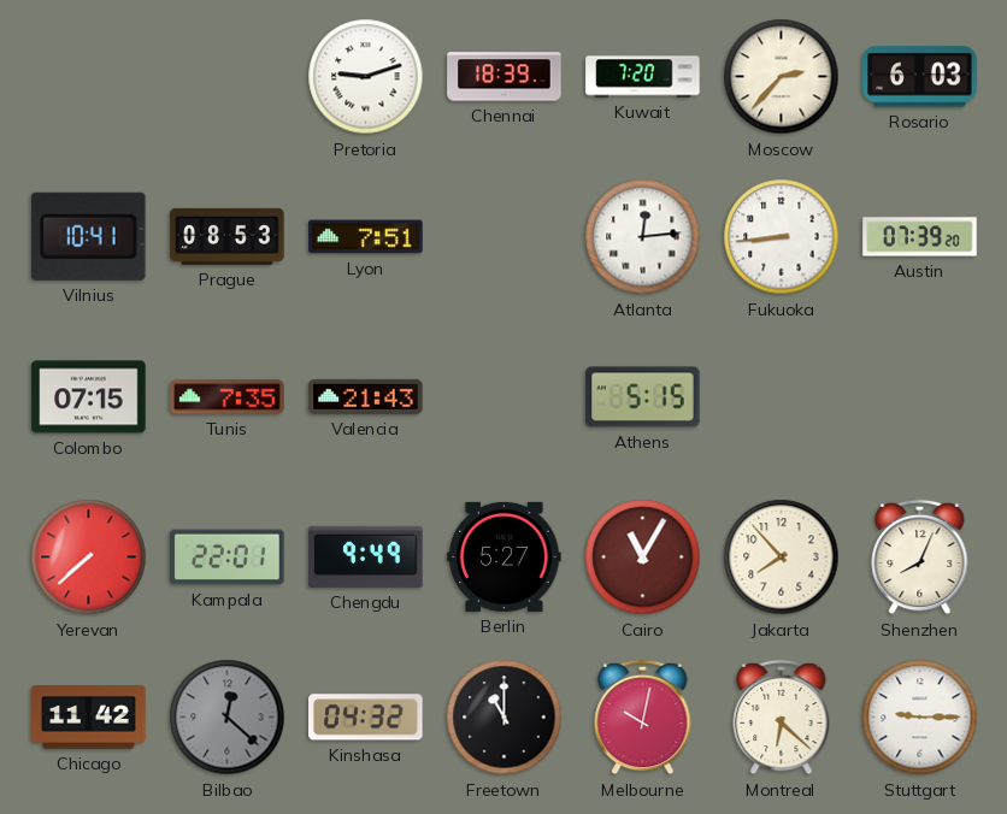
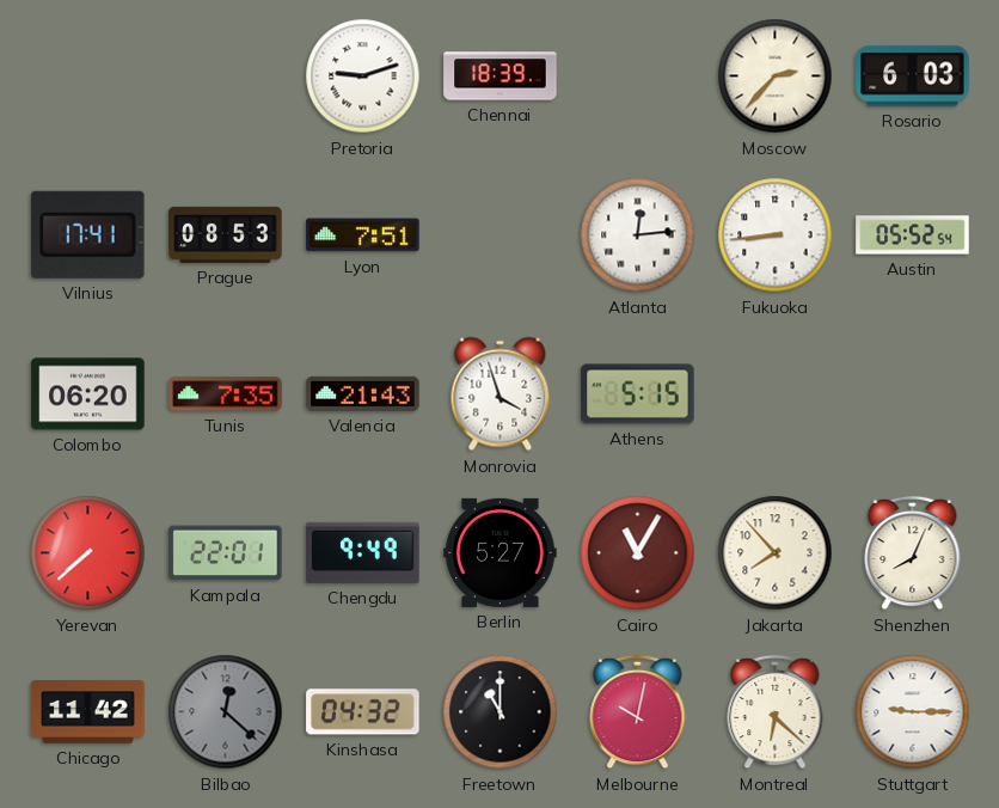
Kuwait: 7:20 -> none
Vilnius: 10:41 -> 17:41
Austin: 07:39 -> 05:52
Colombo: 07:15 -> 06:20
Monrovia: none -> 3:57
